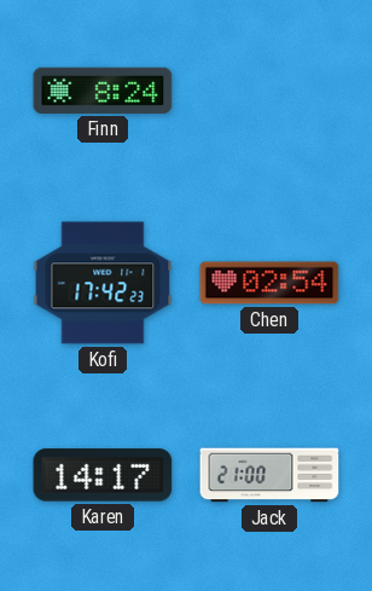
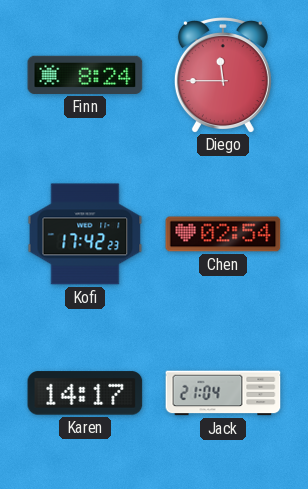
Diego: none -> 11:45
Jack: 21:00 -> 21:04
